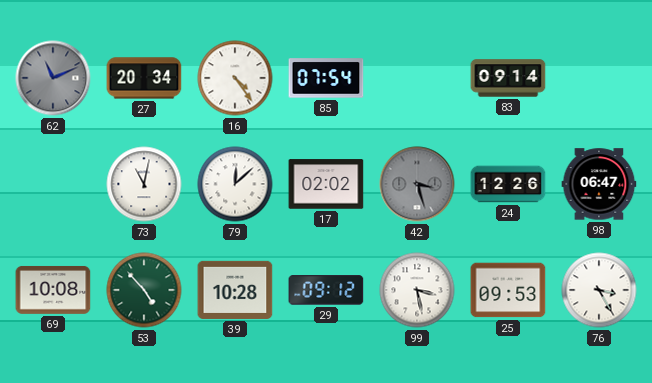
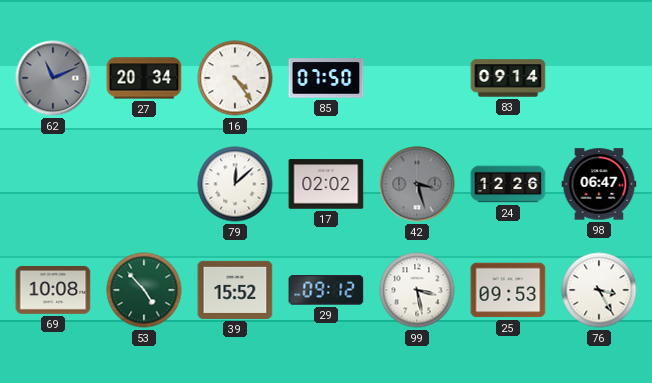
85: 07:54 -> 07:50
73: 11:02 -> none
39: 10:28 -> 15:52
